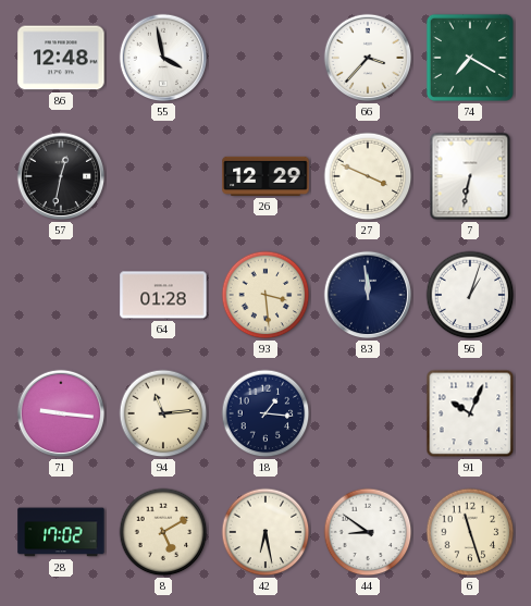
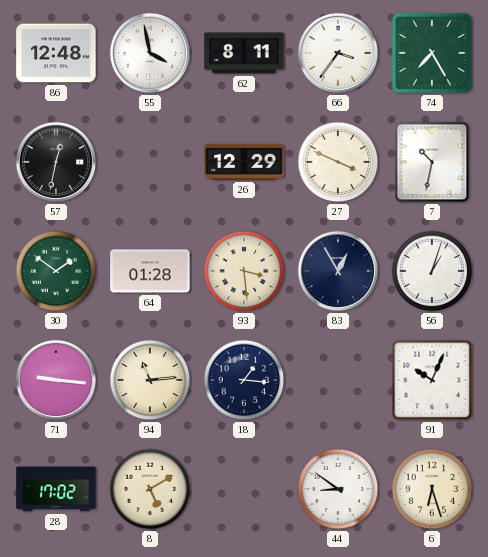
62: none -> 8:11
66: 3:37 -> 3:36
74: 7:20 -> 7:25
7: 6:32 -> 10:32
30: none -> 1:51
83: 11:59 -> 12:55
42: 6:28 -> none
6: 11:27 -> 6:27
